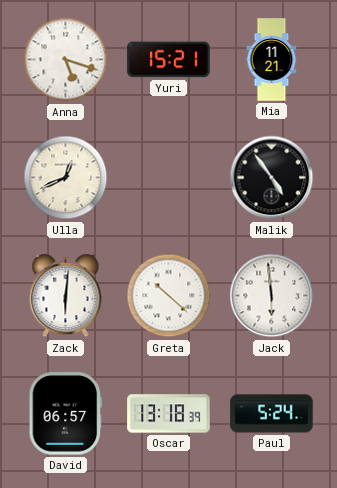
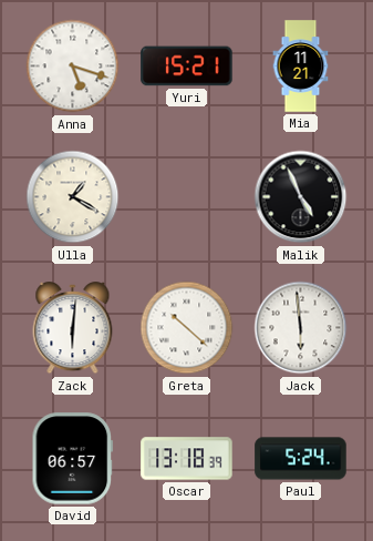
Ulla: 12:41 -> 1:20
Malik: 4:54 -> 4:56
